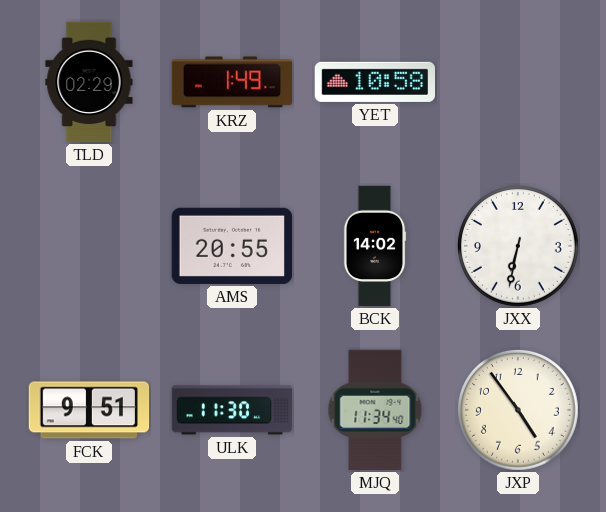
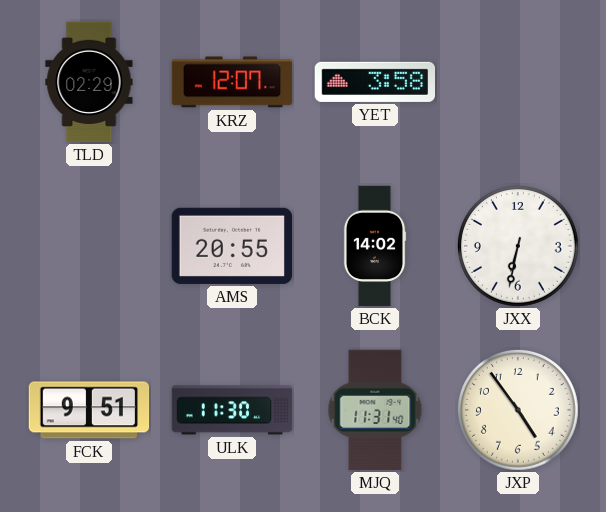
KRZ: 1:49 -> 12:07
YET: 10:58 -> 3:58
MJQ: 11:34 -> 11:31
